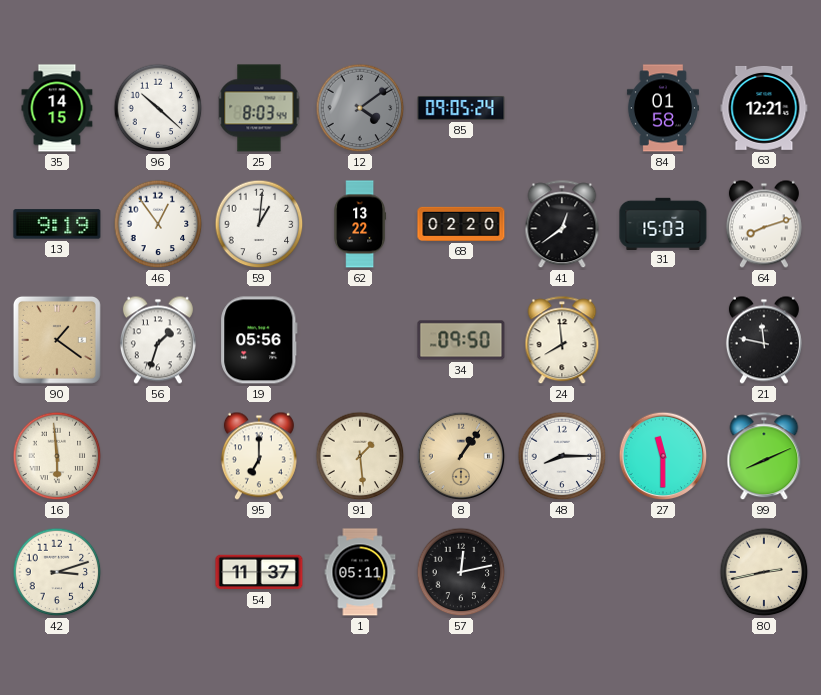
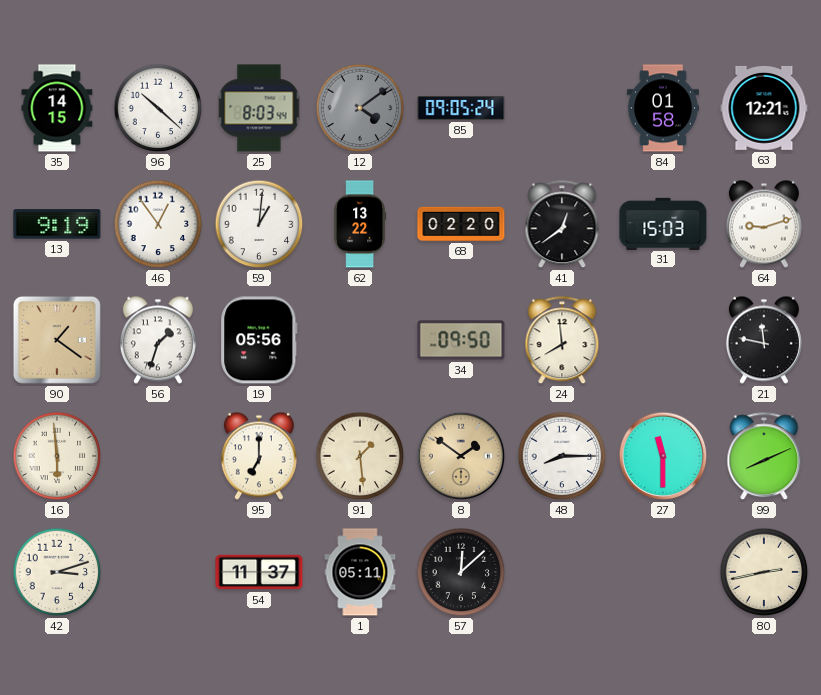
64: 8:12 -> 9:12
8: 1:06 -> 1:51
57: 12:13 -> 12:08
